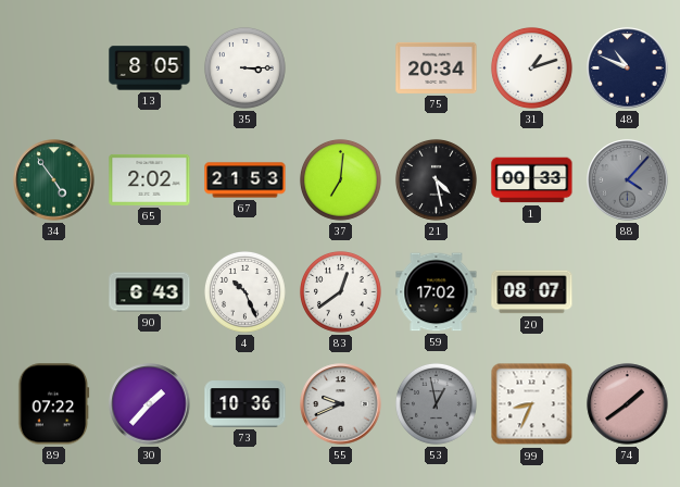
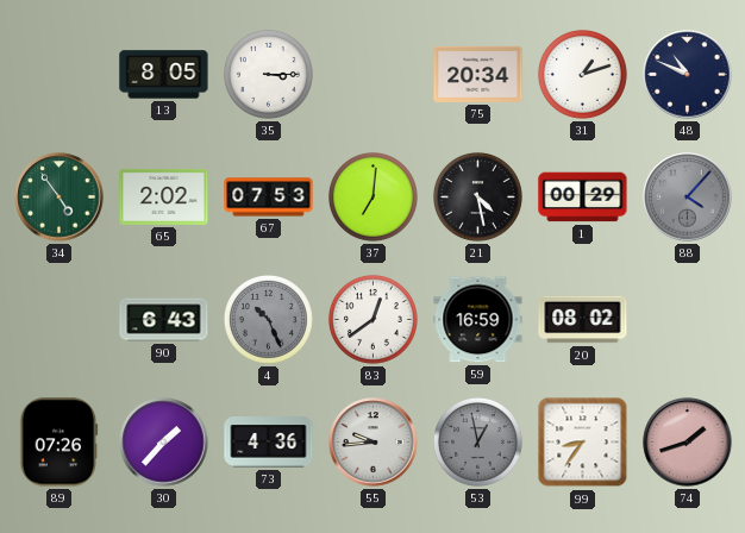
67: 21:53 -> 07:53
1: 00:33 -> 00:29
4 dial: white -> grey
59: 17:02 -> 16:59
20: 08:07 -> 08:02
89: 07:22 -> 07:26
73: 10:36 -> 4:36
55: 9:41 -> 9:44
99: 8:34 -> 8:36
74: 1:39 -> 1:42
